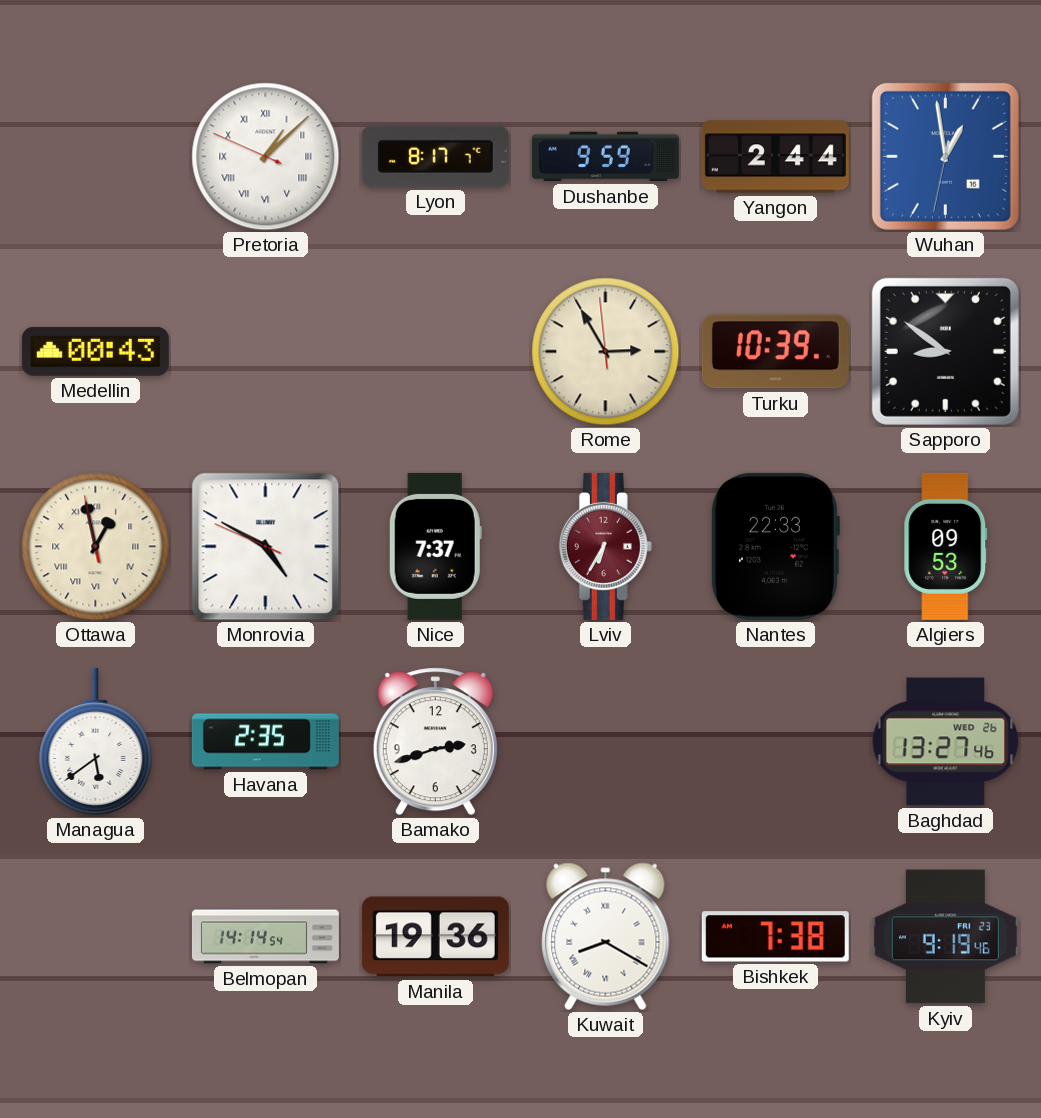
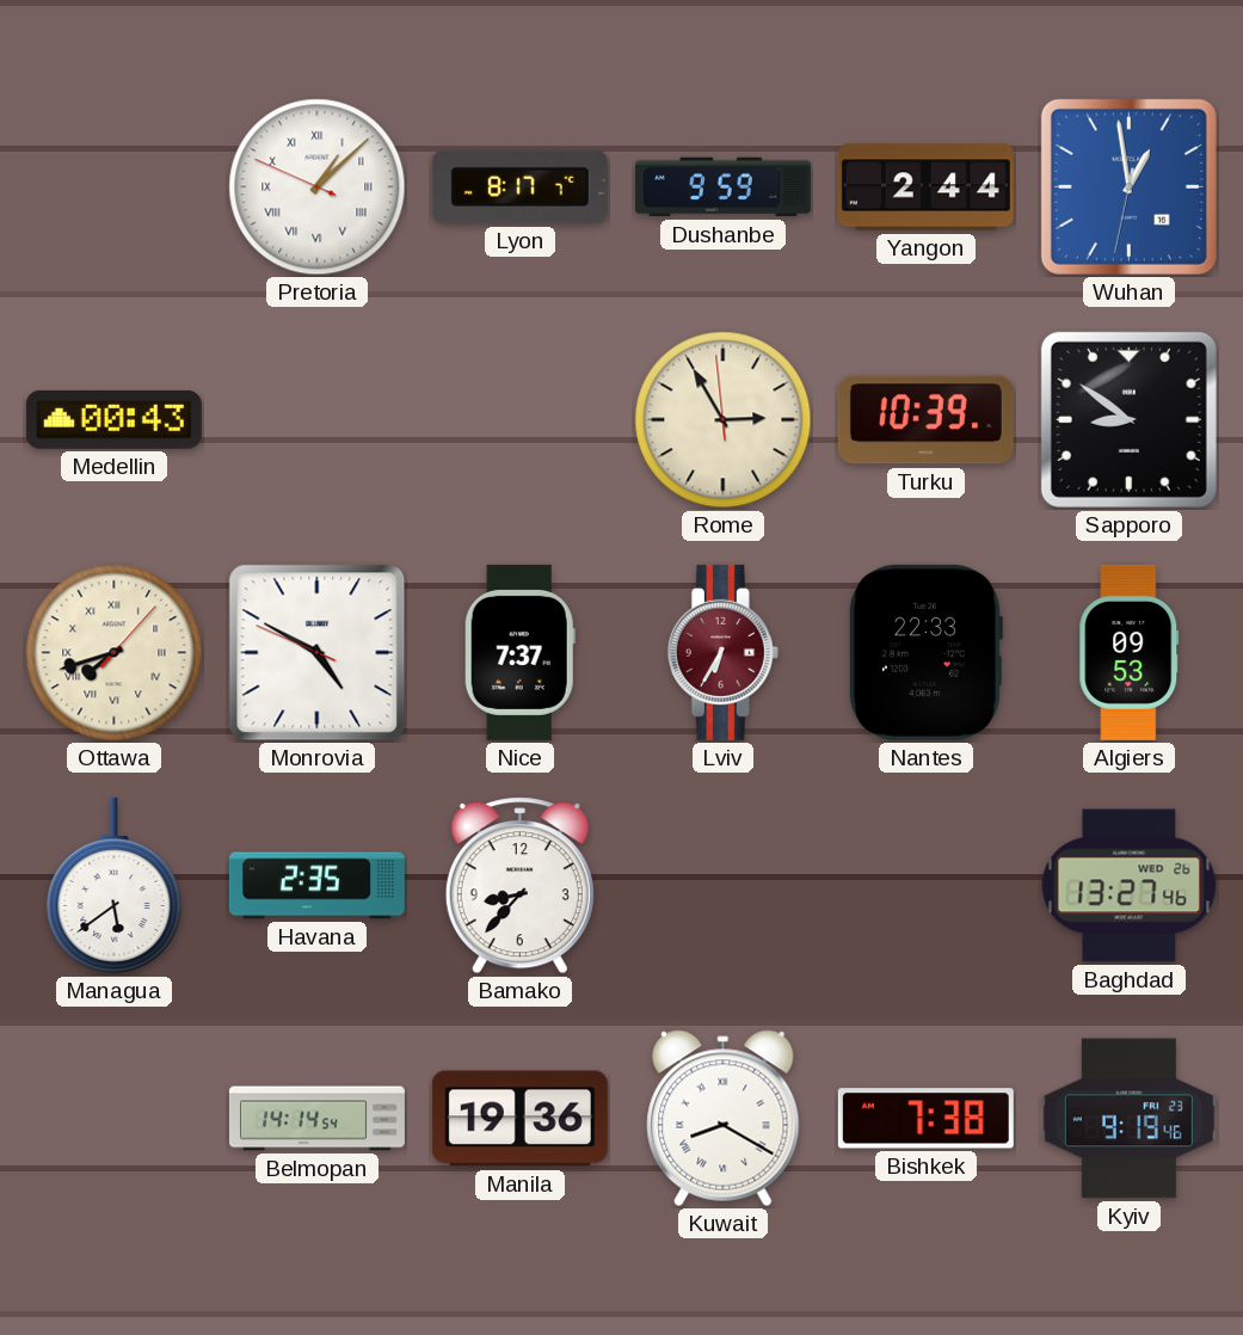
Ottawa: 12:57 -> 7:42
Bamako: 2:42 -> 8:37
